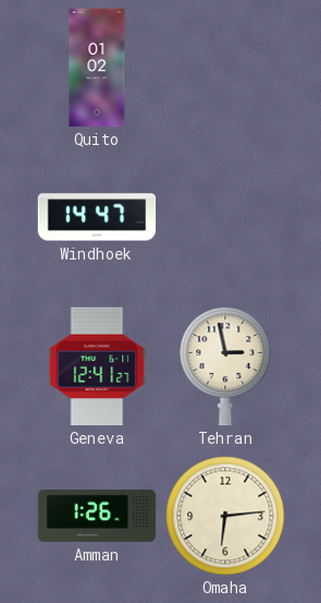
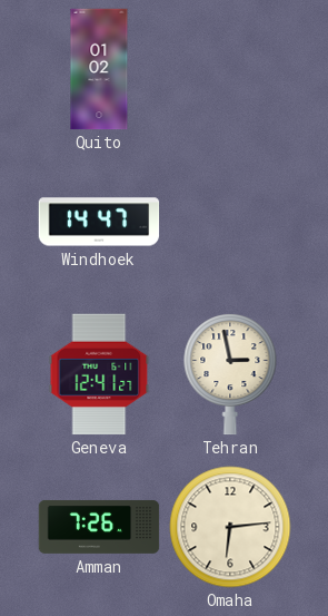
Amman: 1:26 -> 7:26
